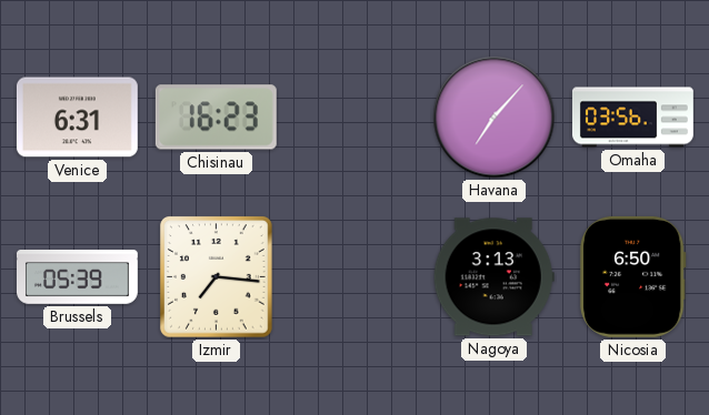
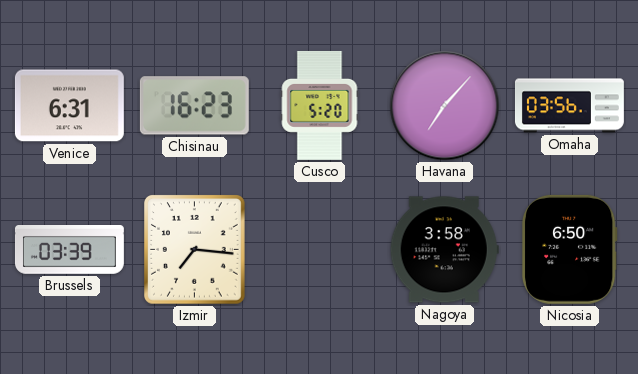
Cusco: none -> 5:20
Brussels: 05:39 -> 03:39
Nagoya: 3:13 -> 3:58
